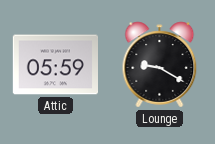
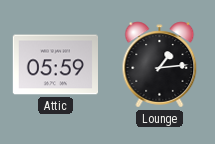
Lounge: 9:20 -> 1:14
